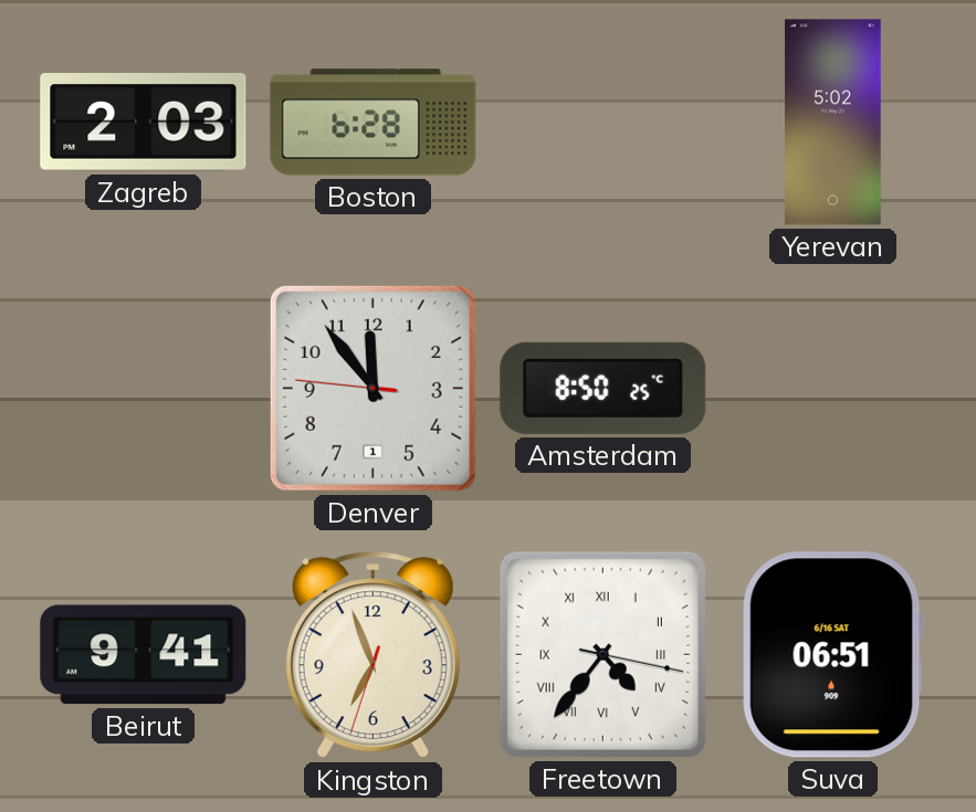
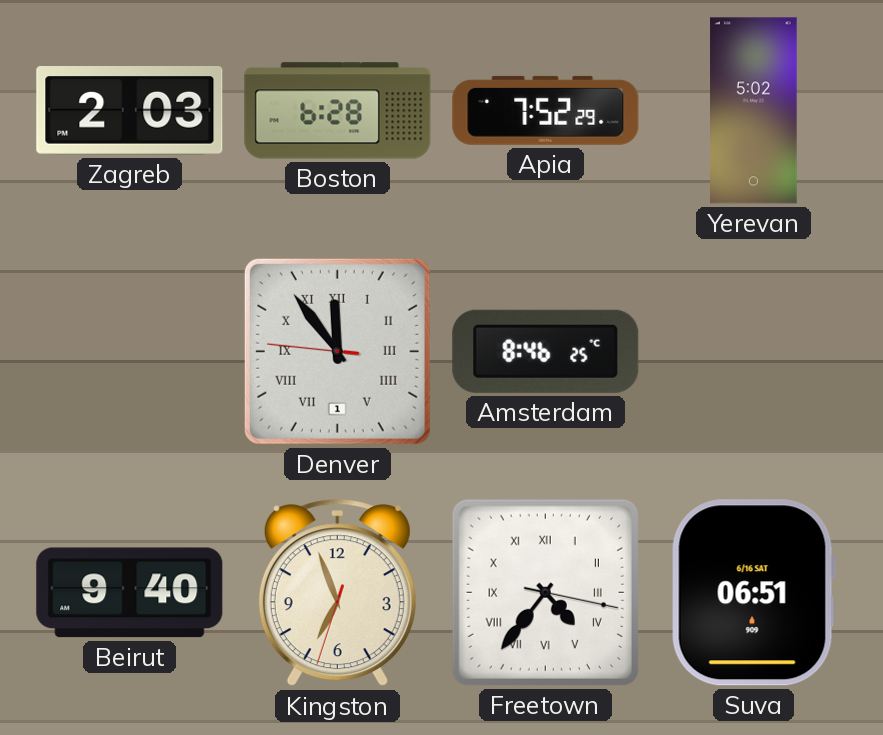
Apia: none -> 7:52
Denver numerals: Arabic -> Roman
Amsterdam: 8:50 -> 8:46
Beirut: 9:41 -> 9:40
